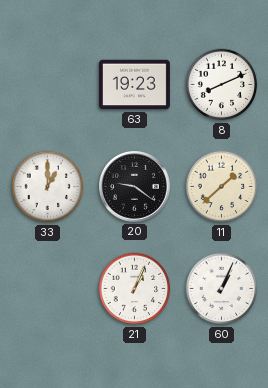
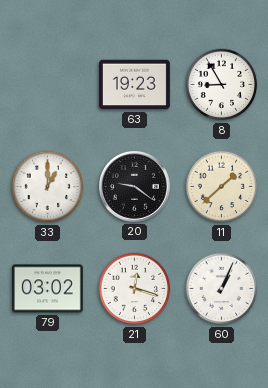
8: 8:11 -> 8:55
79: none -> 03:02
21: 1:04 -> 12:18
